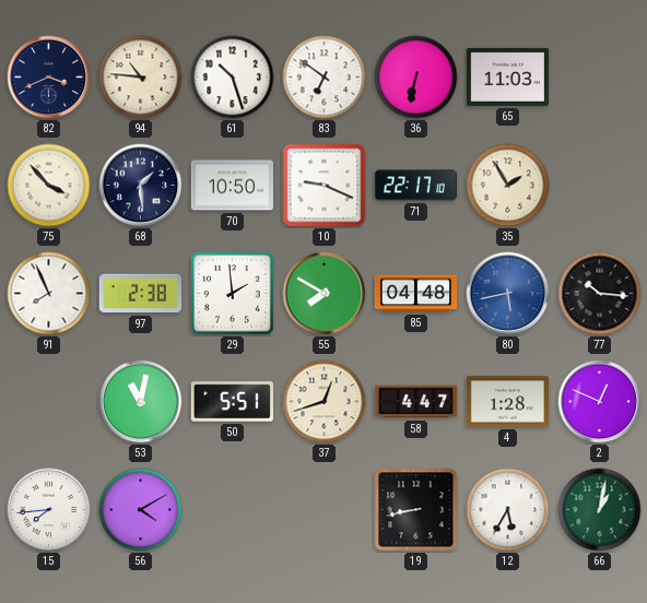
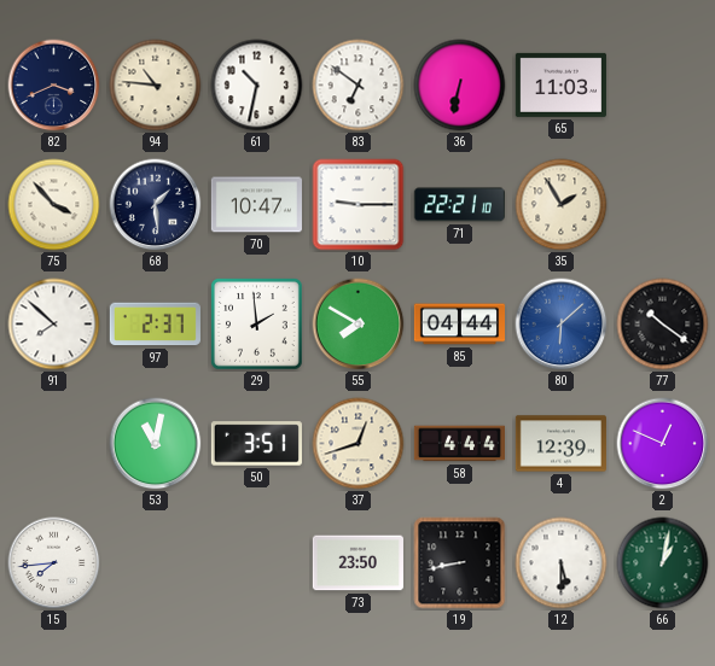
61: 10:27 -> 10:32
70: 10:50 -> 10:47
10: 9:19 -> 9:15
71: 22:17 -> 22:21
91: 7:56 -> 7:52
97: 2:38 -> 2:37
85: 04:48 -> 04:44
80: 5:43 -> 6:08
77: 10:16 -> 10:21
50: 5:51 -> 3:51
58: 4:47 -> 4:44
4: 1:28 -> 12:39
56: 4:10 -> none
73: none -> 23:50
12: 5:35 -> 5:30
